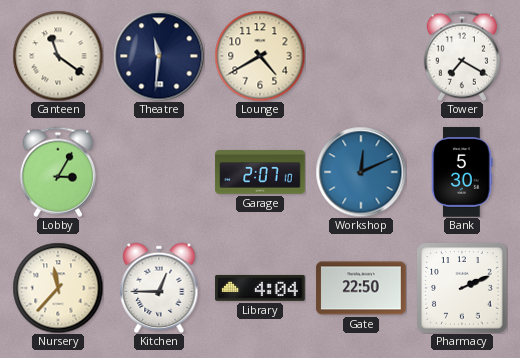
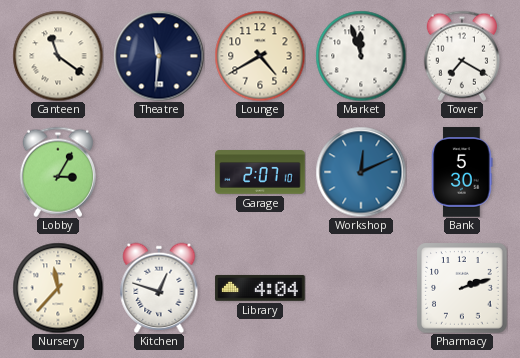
Market: none -> 11:57
Kitchen: 12:45 -> 12:48
Gate: 22:50 -> none
Pharmacy: 2:11 -> 2:12
